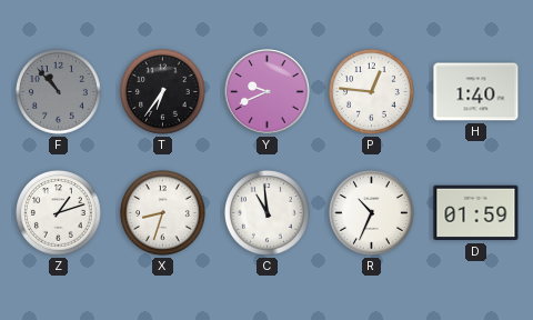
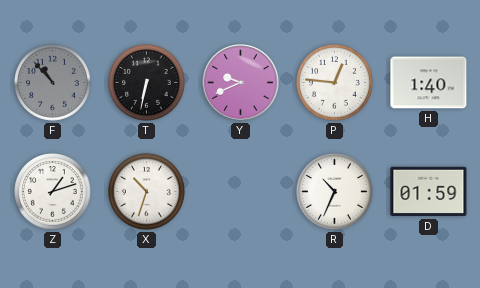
T: 6:36 -> 6:32
X: 8:33 -> 10:33
C: 10:59 -> none
